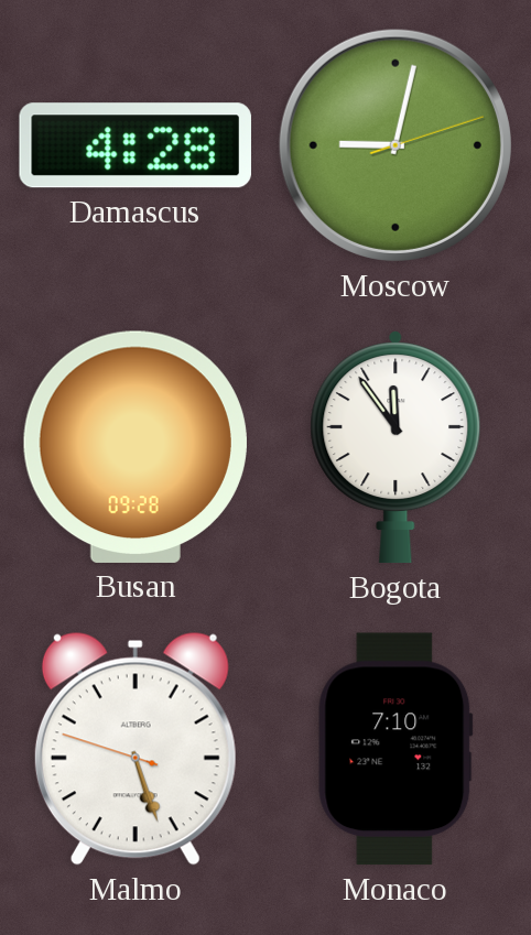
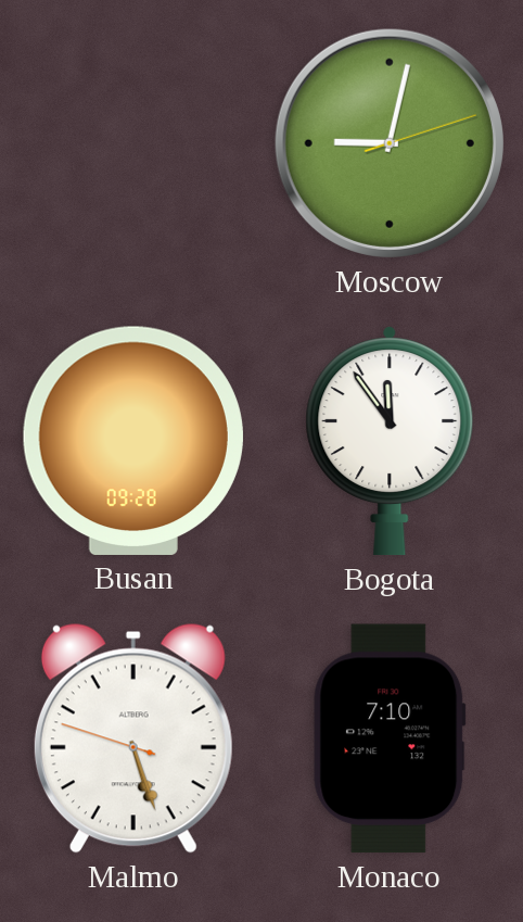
Damascus: 4:28 -> none
